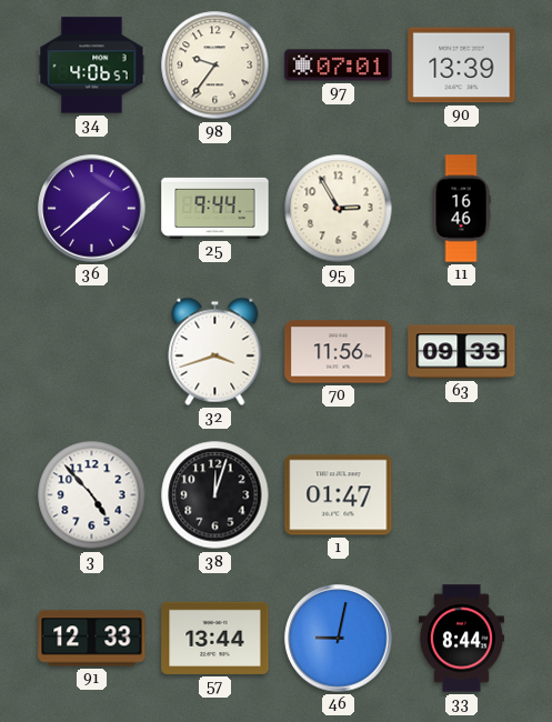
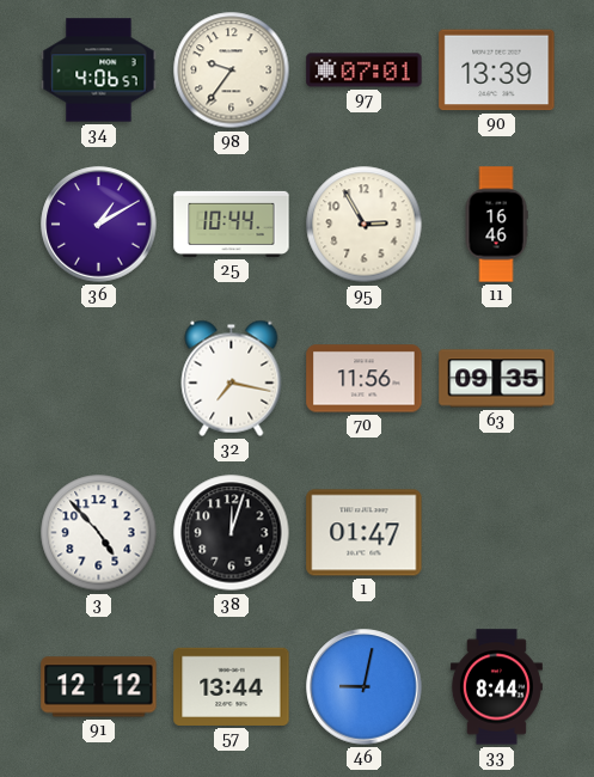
36: 1:38 -> 1:10
25: 9:44 -> 10:44
32: 3:42 -> 7:17
63: 09:33 -> 09:35
91: 12:33 -> 12:12
